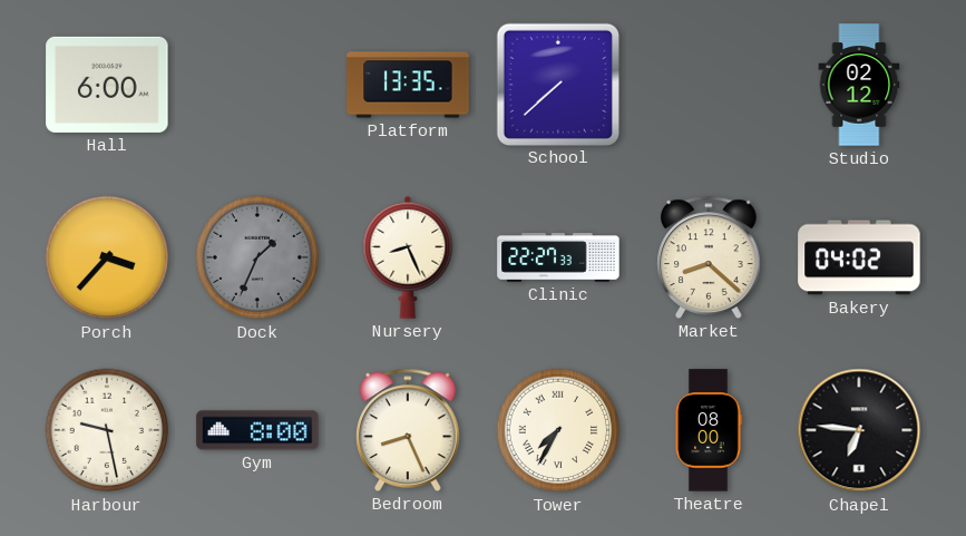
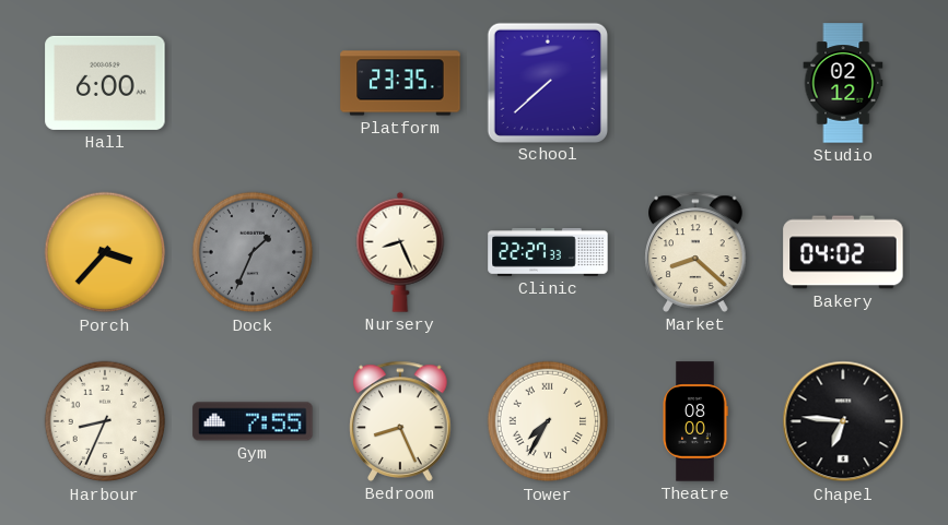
Platform: 13:35 -> 23:35
Harbour: 9:28 -> 8:34
Gym: 8:00 -> 7:55
